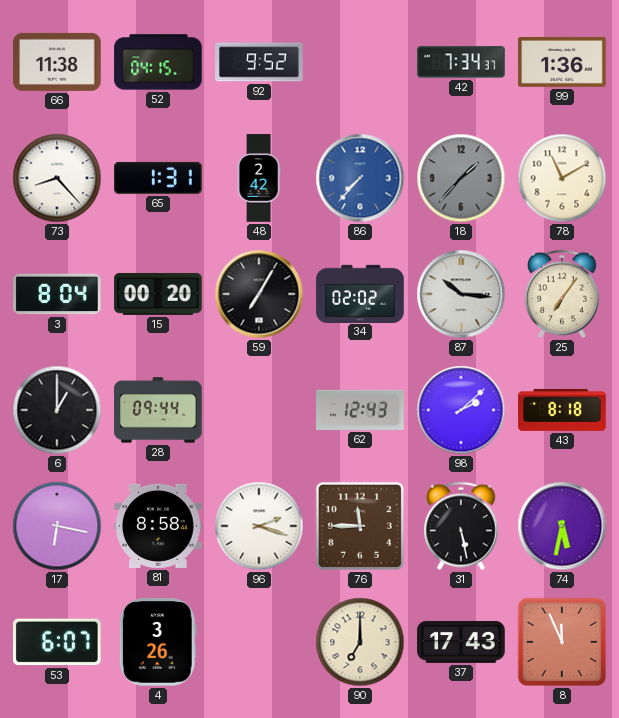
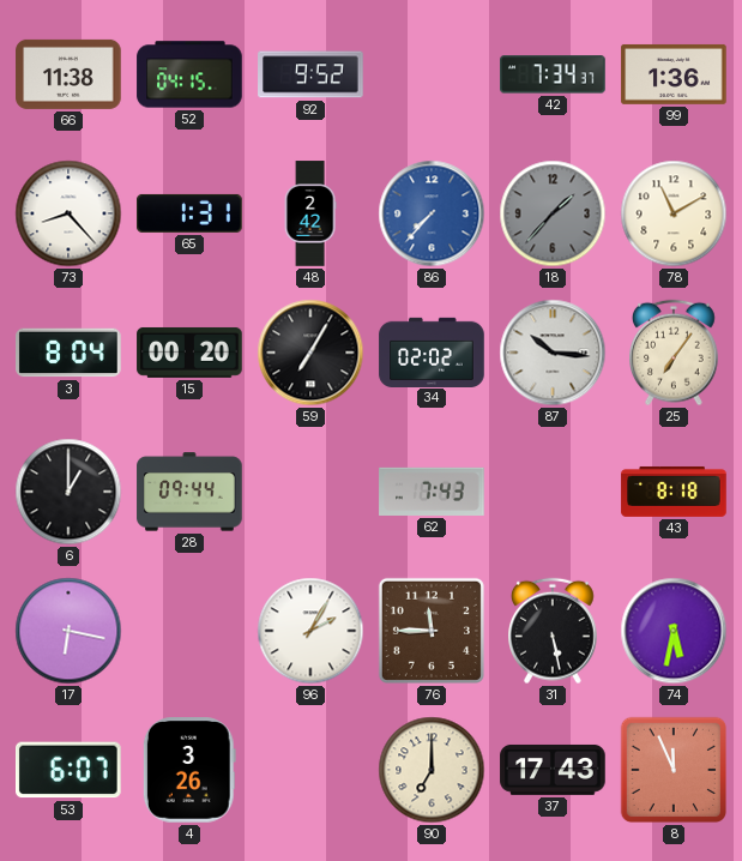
62: 12:43 -> 7:43
98: 2:08 -> none
81: 8:58 -> none
96: 2:18 -> 2:05
